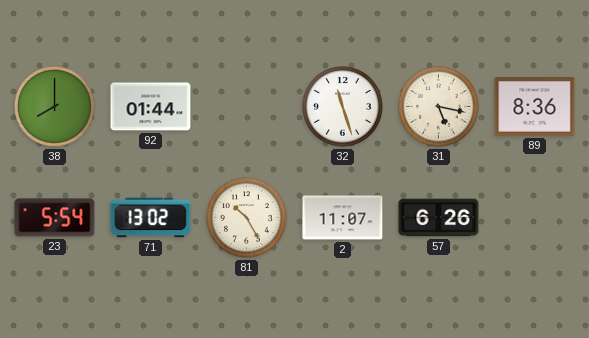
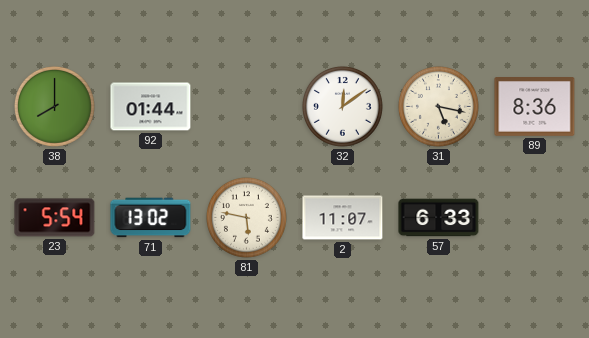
32: 11:27 -> 12:09
81: 10:25 -> 5:47
57: 6:26 -> 6:33
